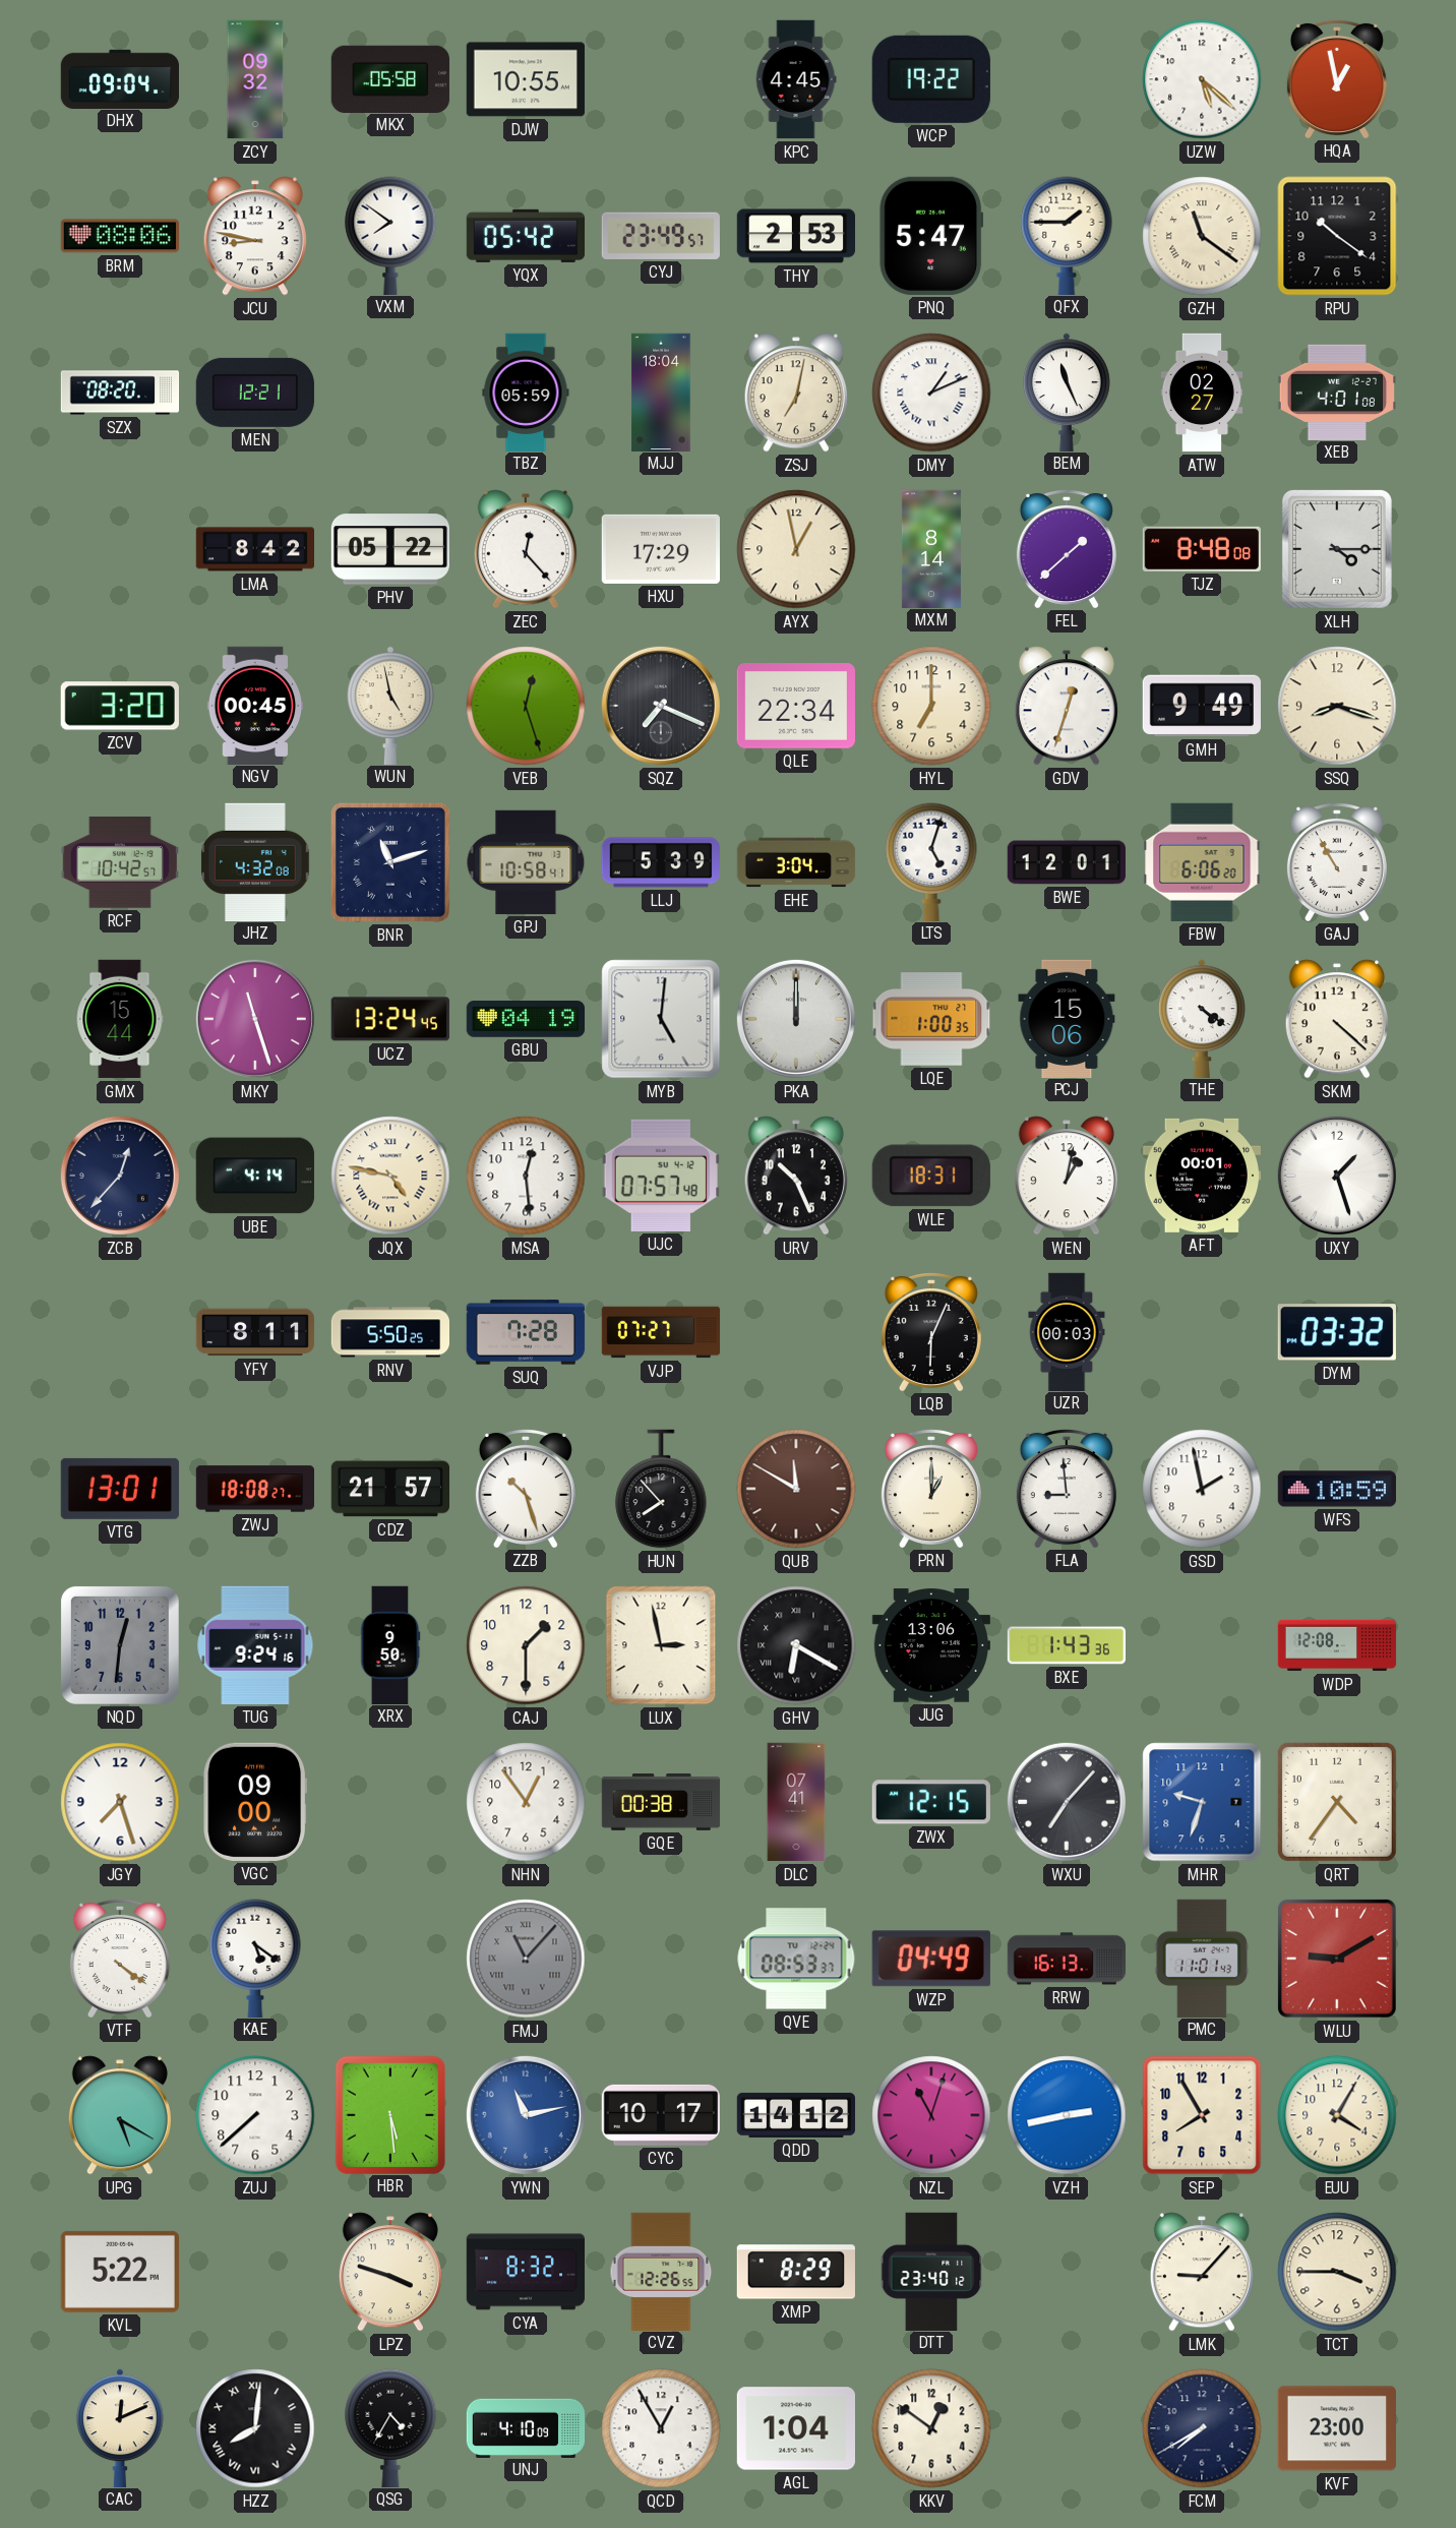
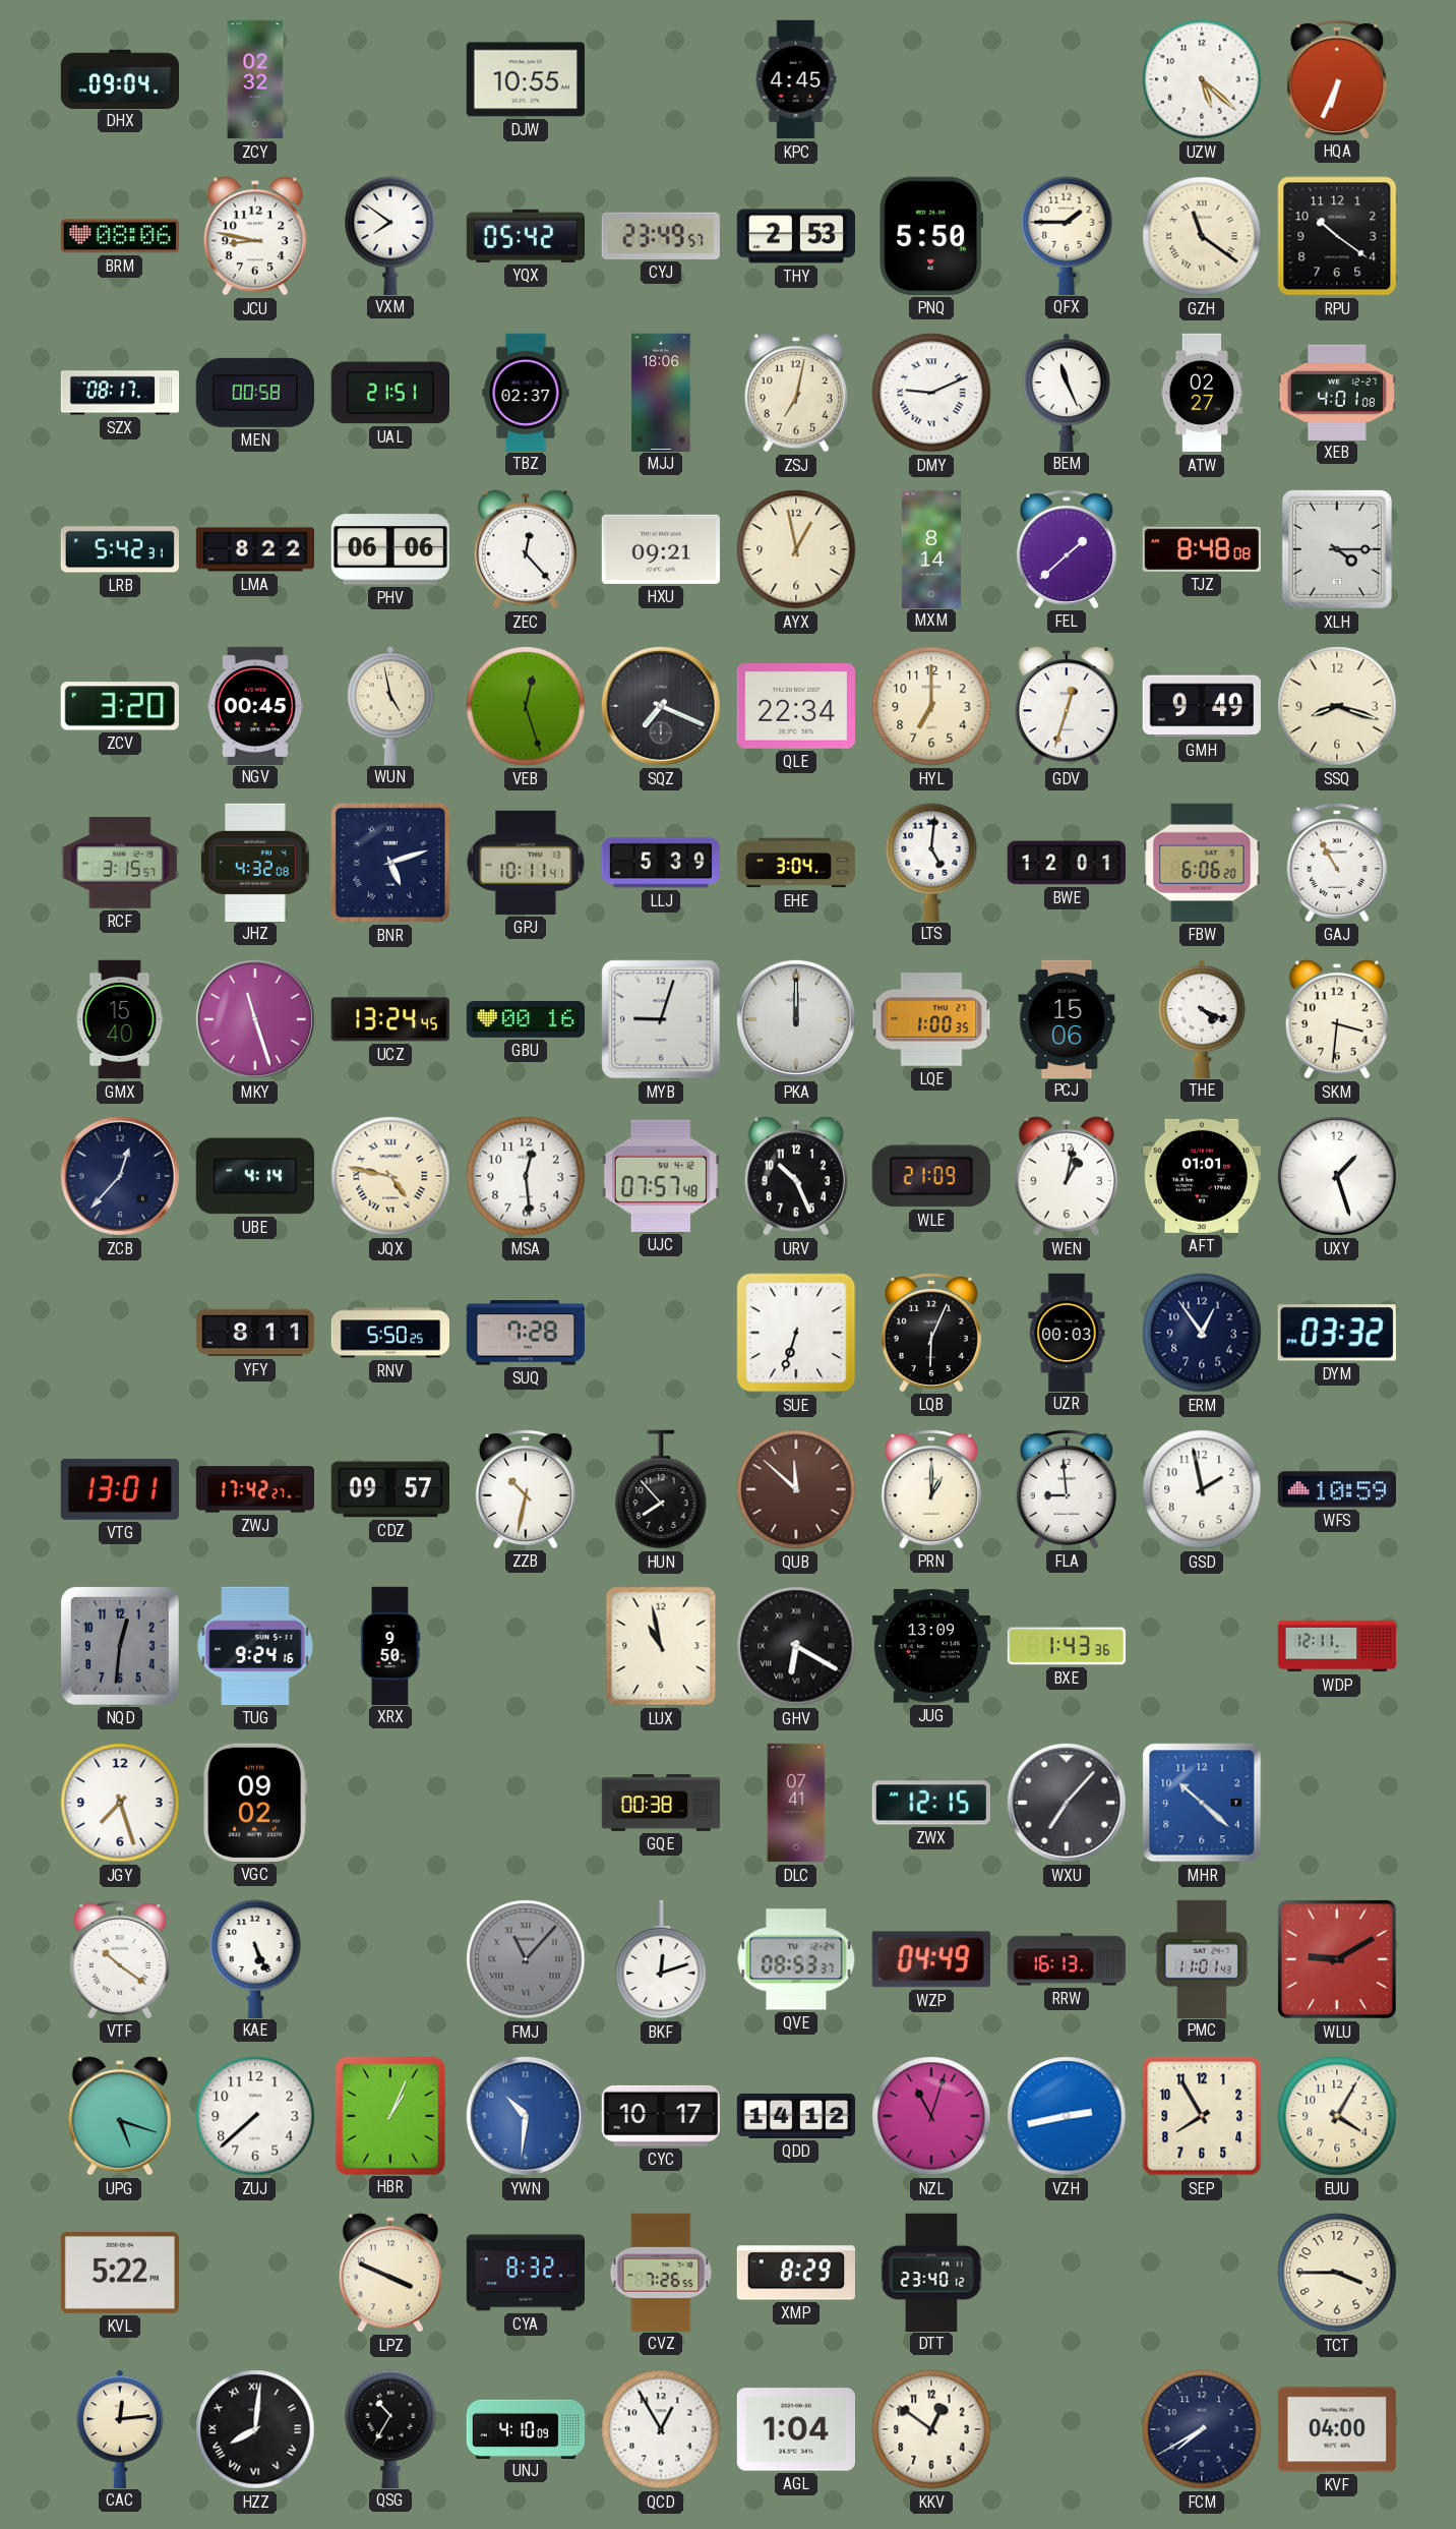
ZCY: 09:32 -> 02:32
MKX: 05:58 -> none
WCP: 19:22 -> none
HQA: 12:58 -> 6:34
PNQ: 5:47 -> 5:50
SZX: 08:20 -> 08:17
MEN: 12:21 -> 00:58
UAL: none -> 21:51
TBZ: 05:59 -> 02:37
MJJ: 18:04 -> 18:06
DMY: 1:11 -> 9:11
LRB: none -> 5:42
LMA: 8:42 -> 8:22
PHV: 05:22 -> 06:06
HXU: 17:29 -> 09:21
RCF: 10:42 -> 3:15
BNR: 11:12 -> 5:12
GPJ: 10:58 -> 10:11
LTS: 5:03 -> 5:01
GMX: 15:44 -> 15:40
GBU: 04:19 -> 00:16
MYB: 5:01 -> 9:03
THE: 4:21 -> 4:19
SKM: 4:22 -> 3:31
WLE: 18:31 -> 21:09
AFT: 00:01 -> 01:01
VJP: 07:27 -> none
SUE: none -> 6:33
ERM: none -> 12:54
ZWJ: 18:08 -> 17:42
CDZ: 21:57 -> 09:57
ZZB: 10:27 -> 10:32
QUB: 11:50 -> 11:52
CAJ: 1:30 -> none
LUX: 2:58 -> 10:58
JUG: 13:06 -> 13:09
WDP: 12:08 -> 12:11
VGC: 09:00 -> 09:02
NHN: 12:54 -> none
MHR: 9:33 -> 10:22
QRT: 4:36 -> none
VTF: 4:21 -> 10:21
KAE: 5:21 -> 5:26
BKF: none -> 12:12
UPG: 5:20 -> 5:18
HBR: 5:29 -> 1:04
YWN: 11:13 -> 10:31
LPZ: 3:48 -> 3:49
CVZ: 12:26 -> 7:26
LMK: 9:07 -> none
CAC: 12:11 -> 12:14
QSG: 4:35 -> 10:35
KVF: 23:00 -> 04:00
